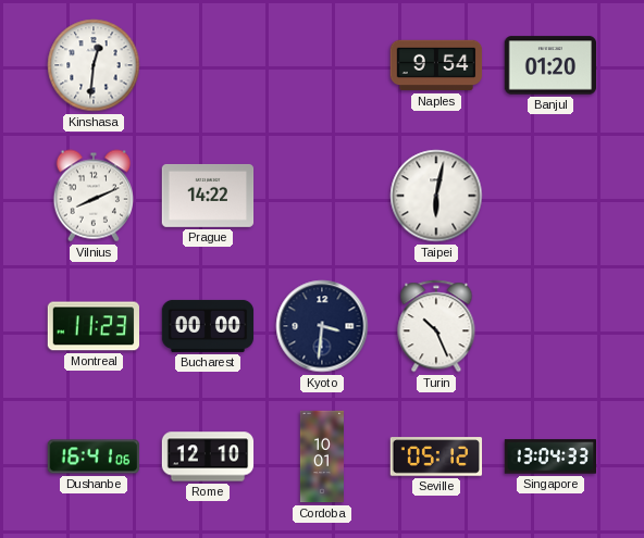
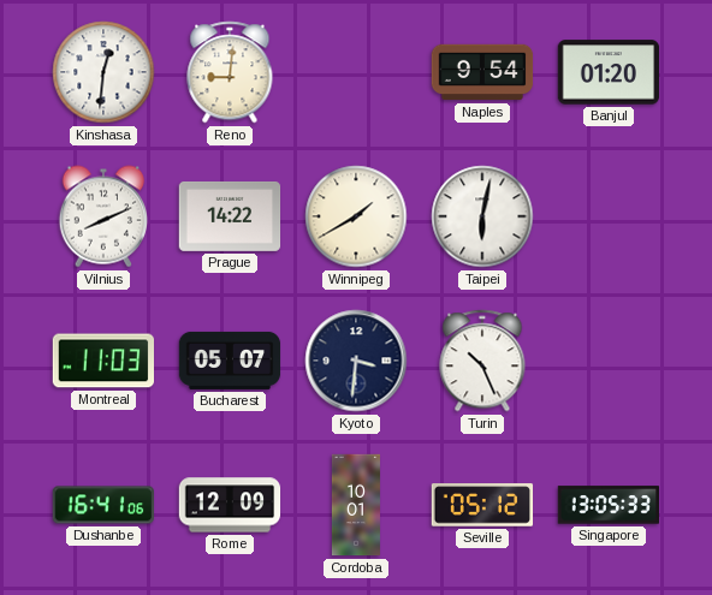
Reno: none -> 9:01
Winnipeg: none -> 1:40
Montreal: 11:23 -> 11:03
Bucharest: 00:00 -> 05:07
Rome: 12:10 -> 12:09
Singapore: 13:04 -> 13:05
